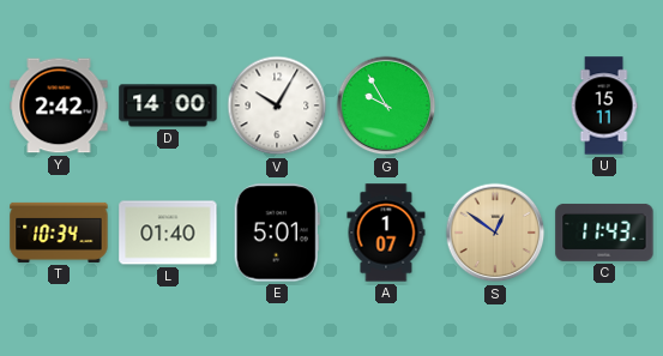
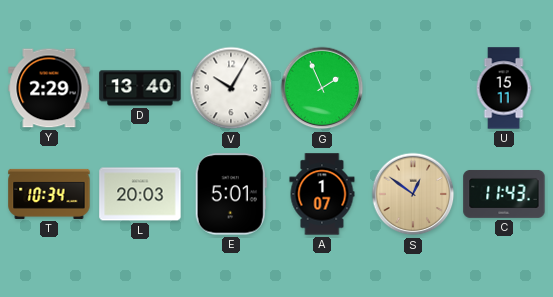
Y: 2:42 -> 2:29
D: 14:00 -> 13:40
G: 9:55 -> 1:56
L: 01:40 -> 20:03
